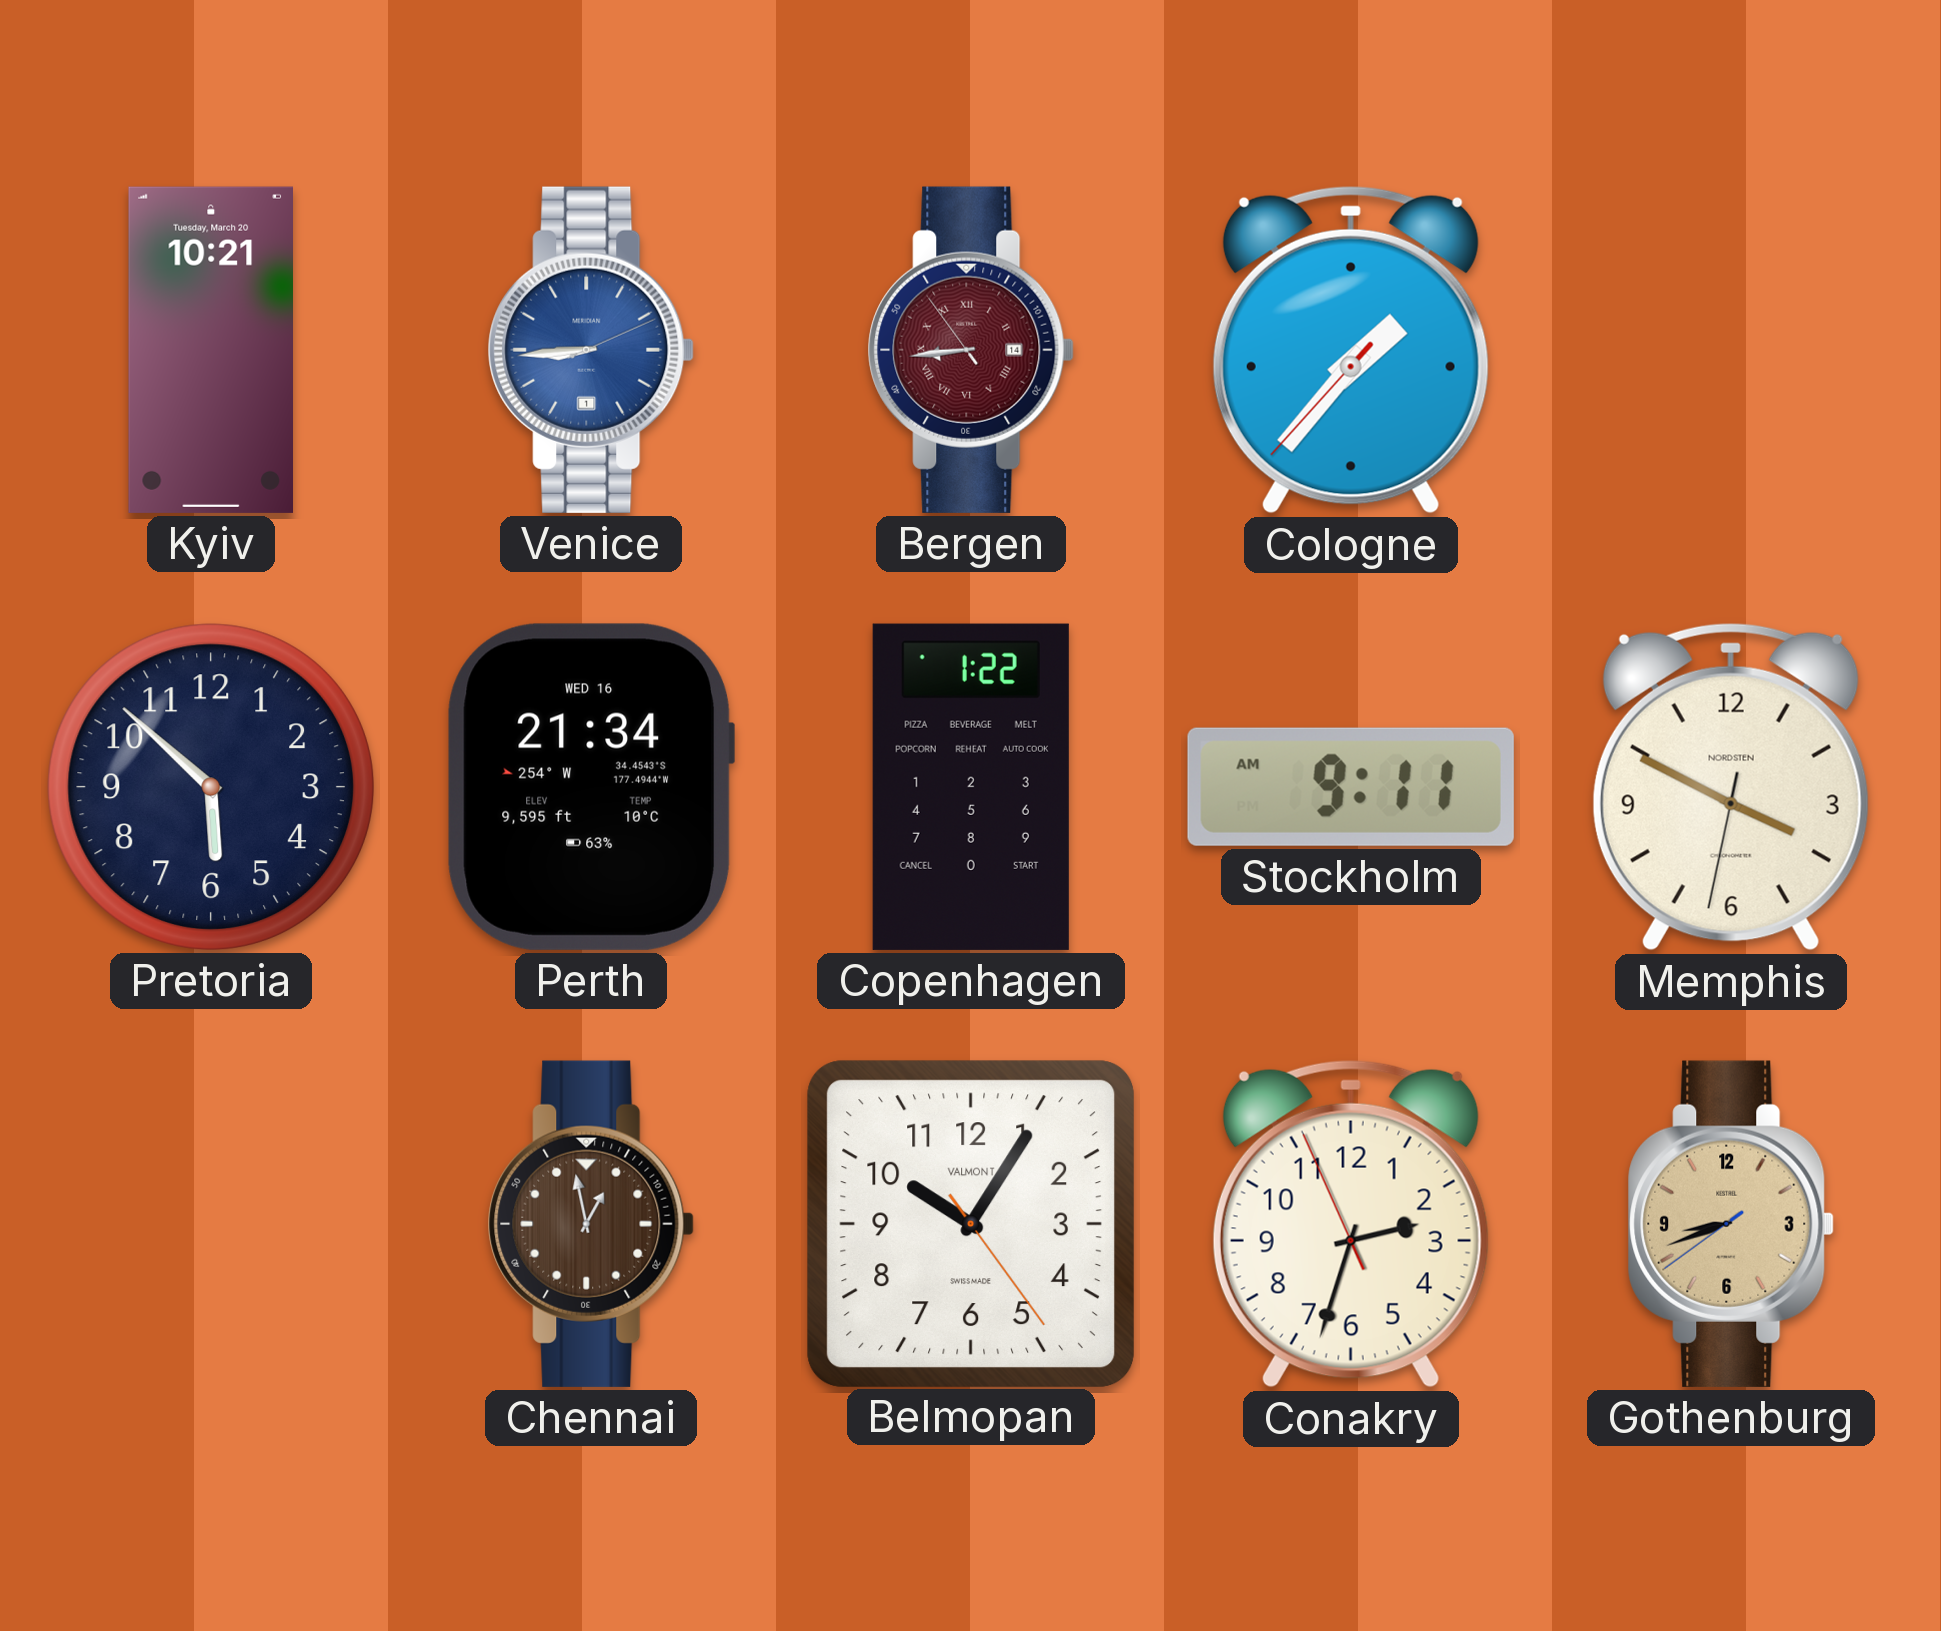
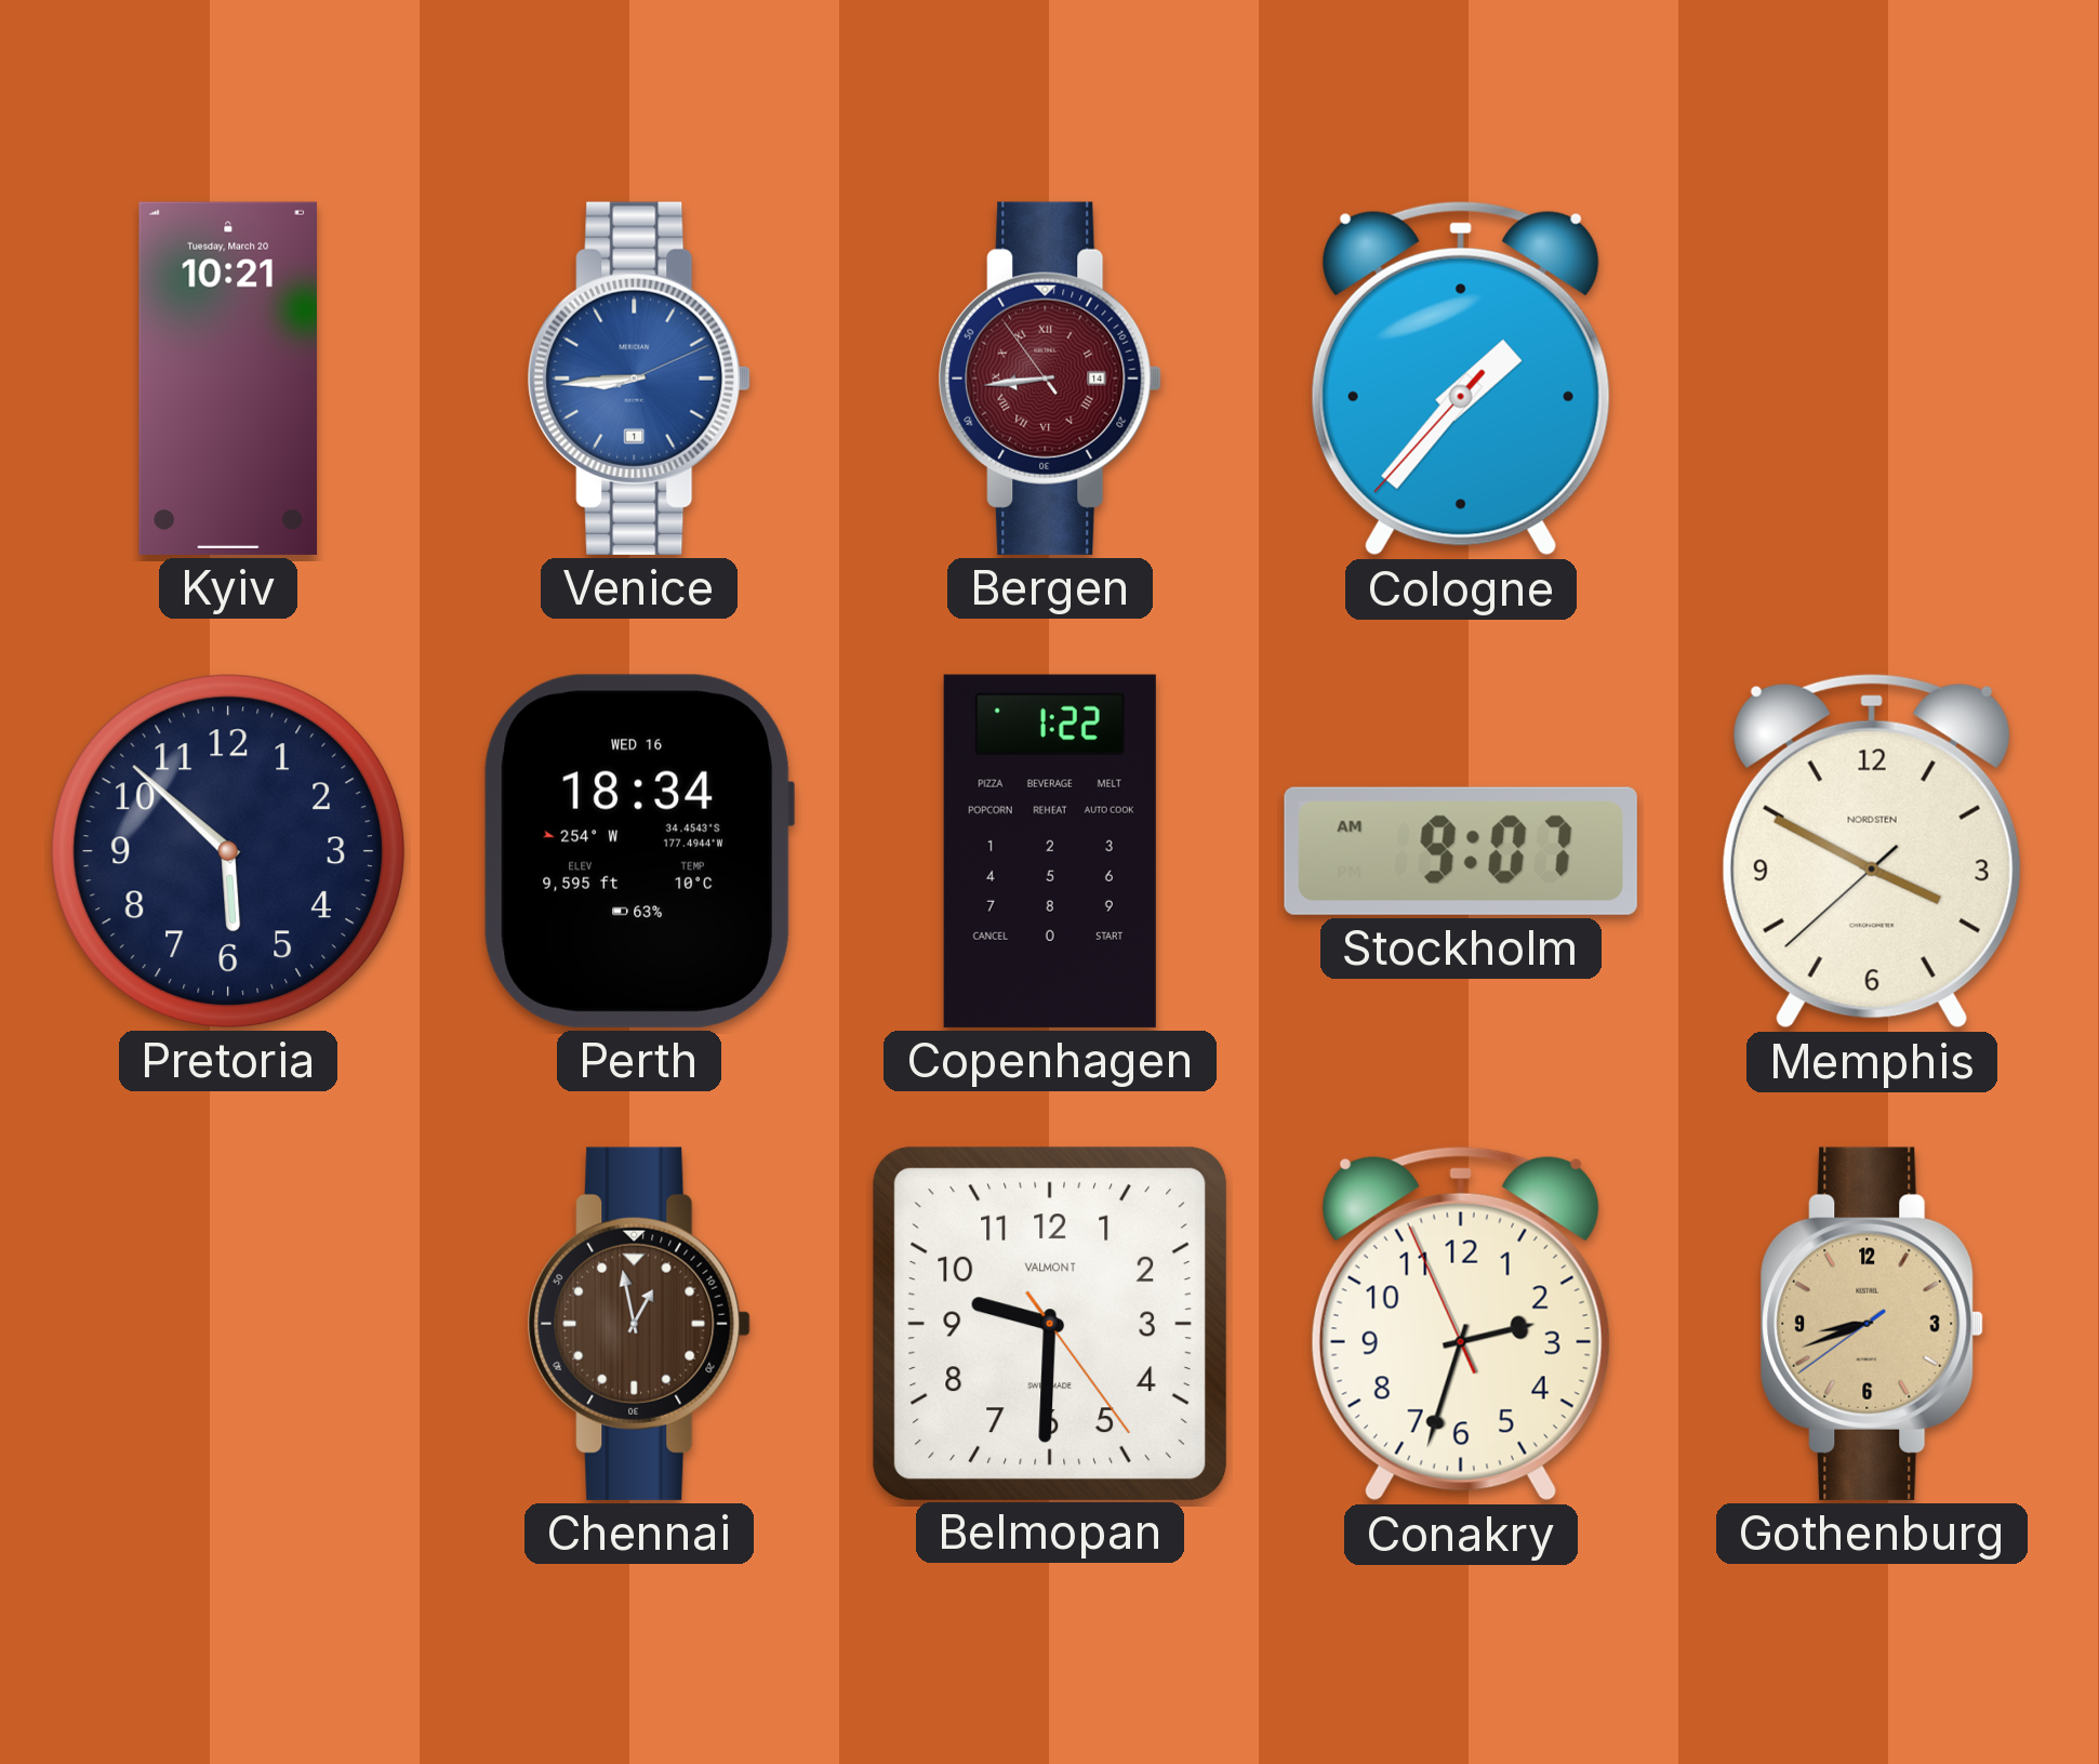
Perth: 21:34 -> 18:34
Stockholm: 9:11 -> 9:07
Memphis: 3:49:32 -> 3:49:38
Belmopan: 10:05 -> 9:30
